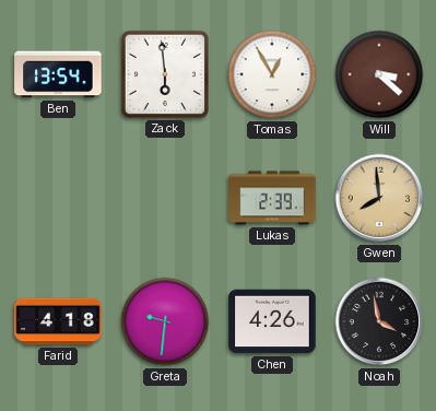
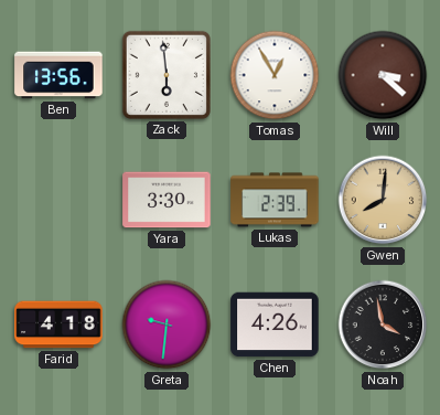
Ben: 13:54 -> 13:56
Yara: none -> 3:30
Gwen: 7:59 -> 8:01
